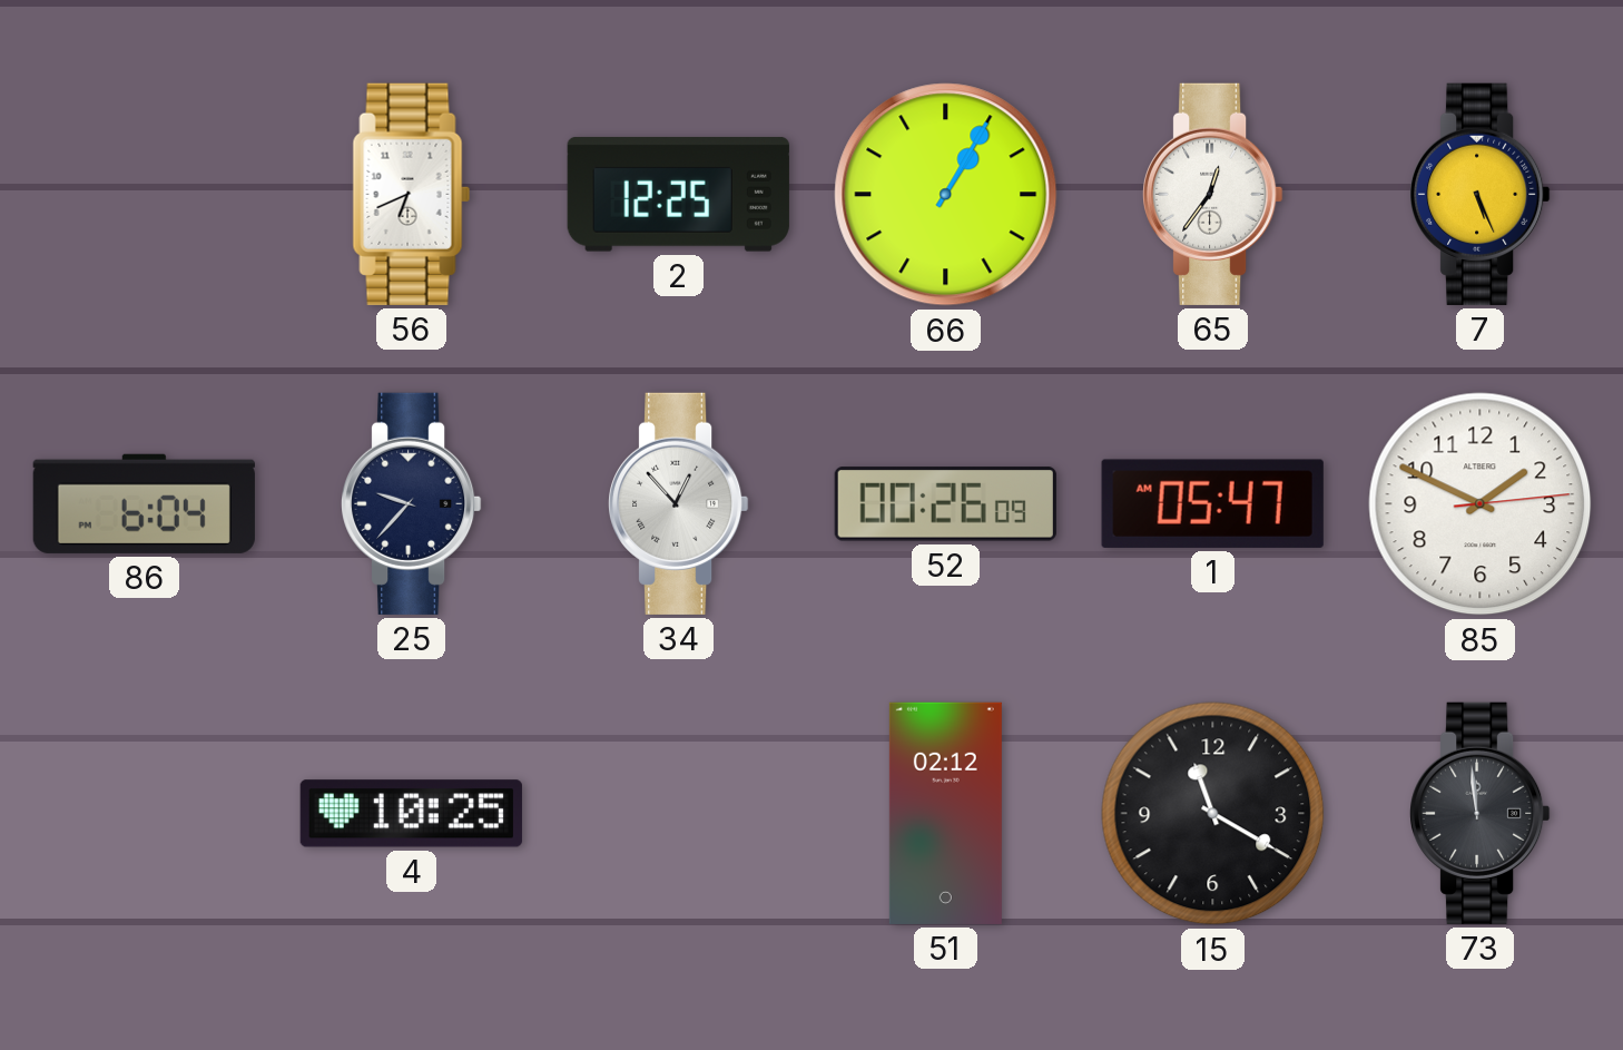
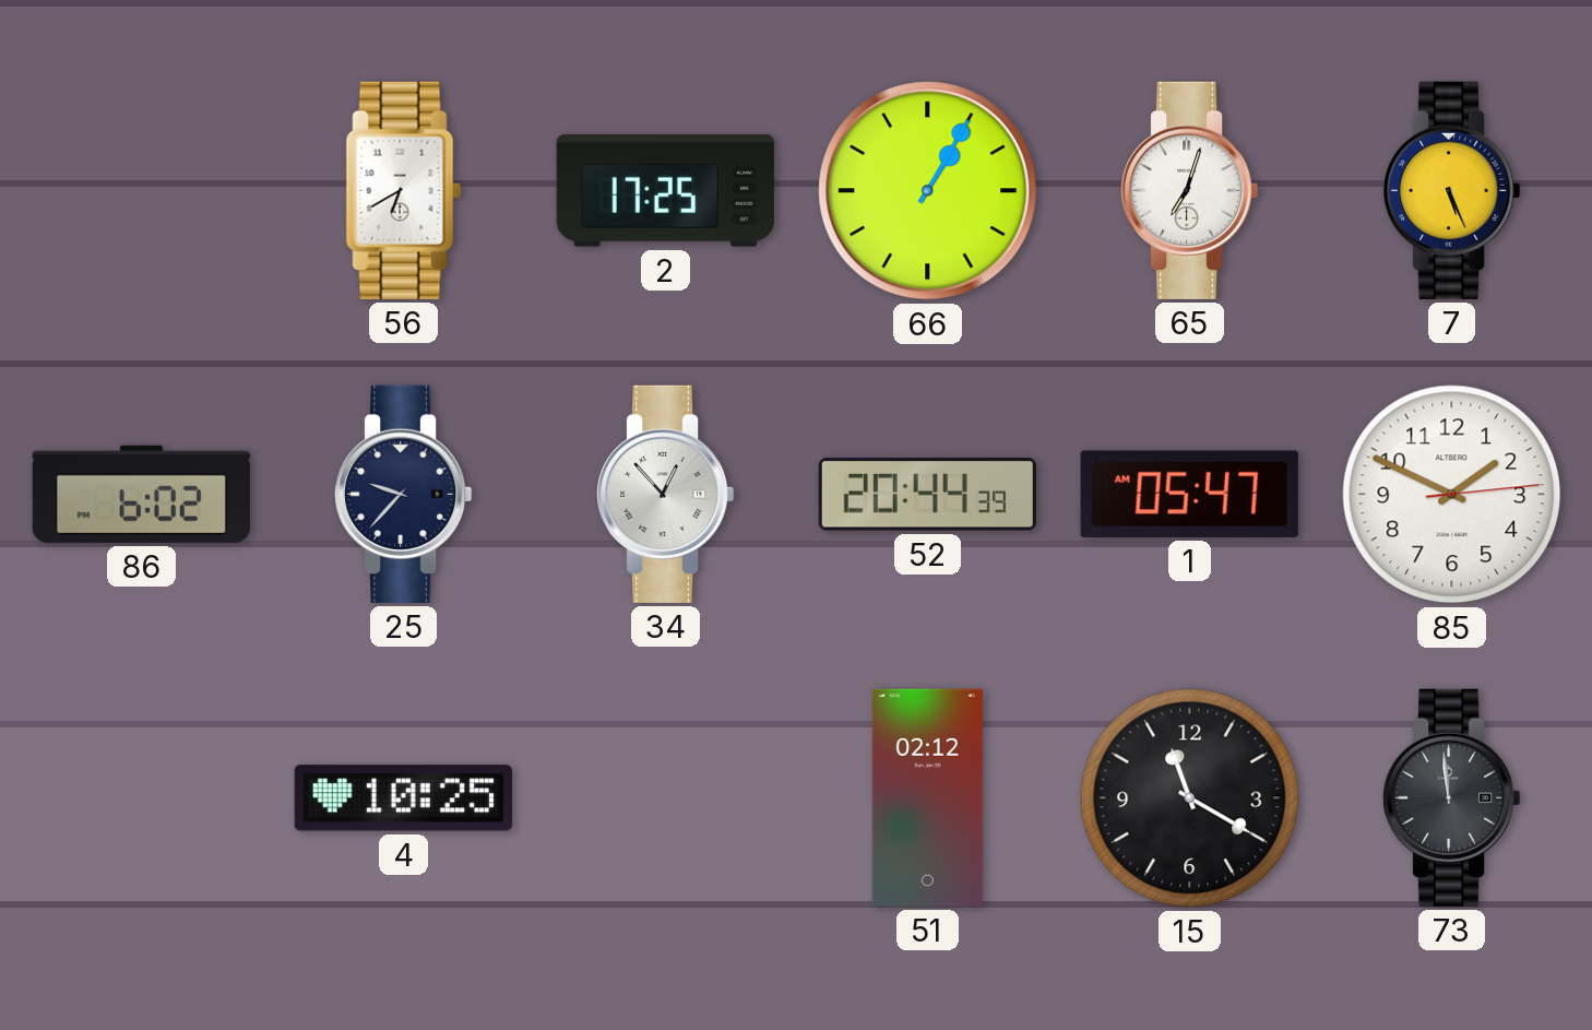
56: 6:41 -> 6:40
2: 12:25 -> 17:25
65: 12:36 -> 7:03
86: 6:04 -> 6:02
52: 00:26 -> 20:44
